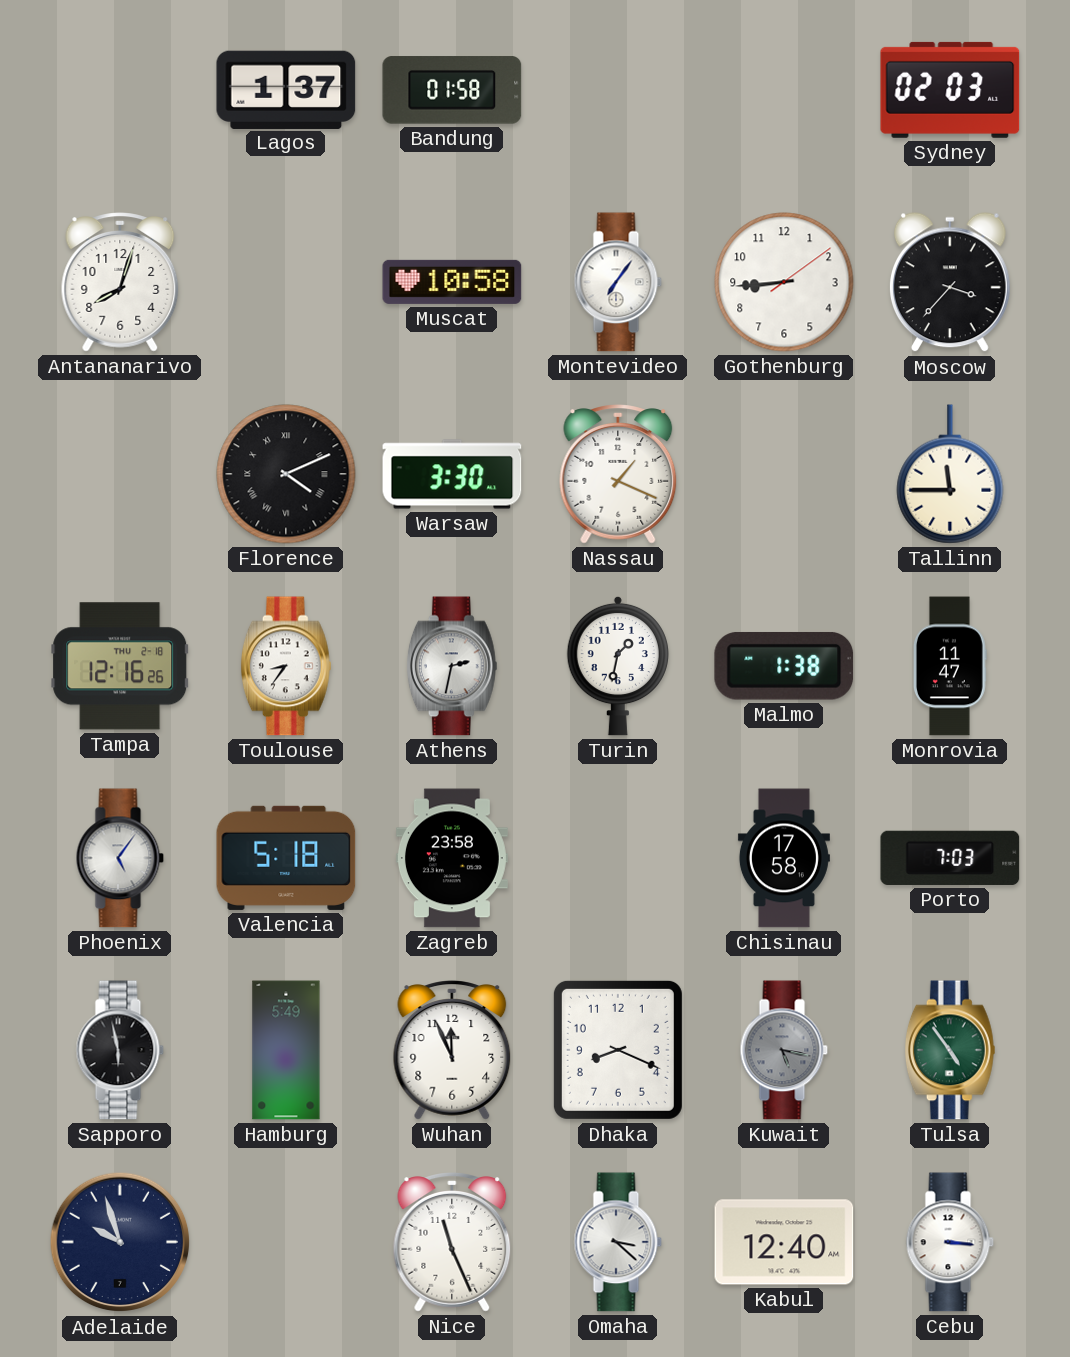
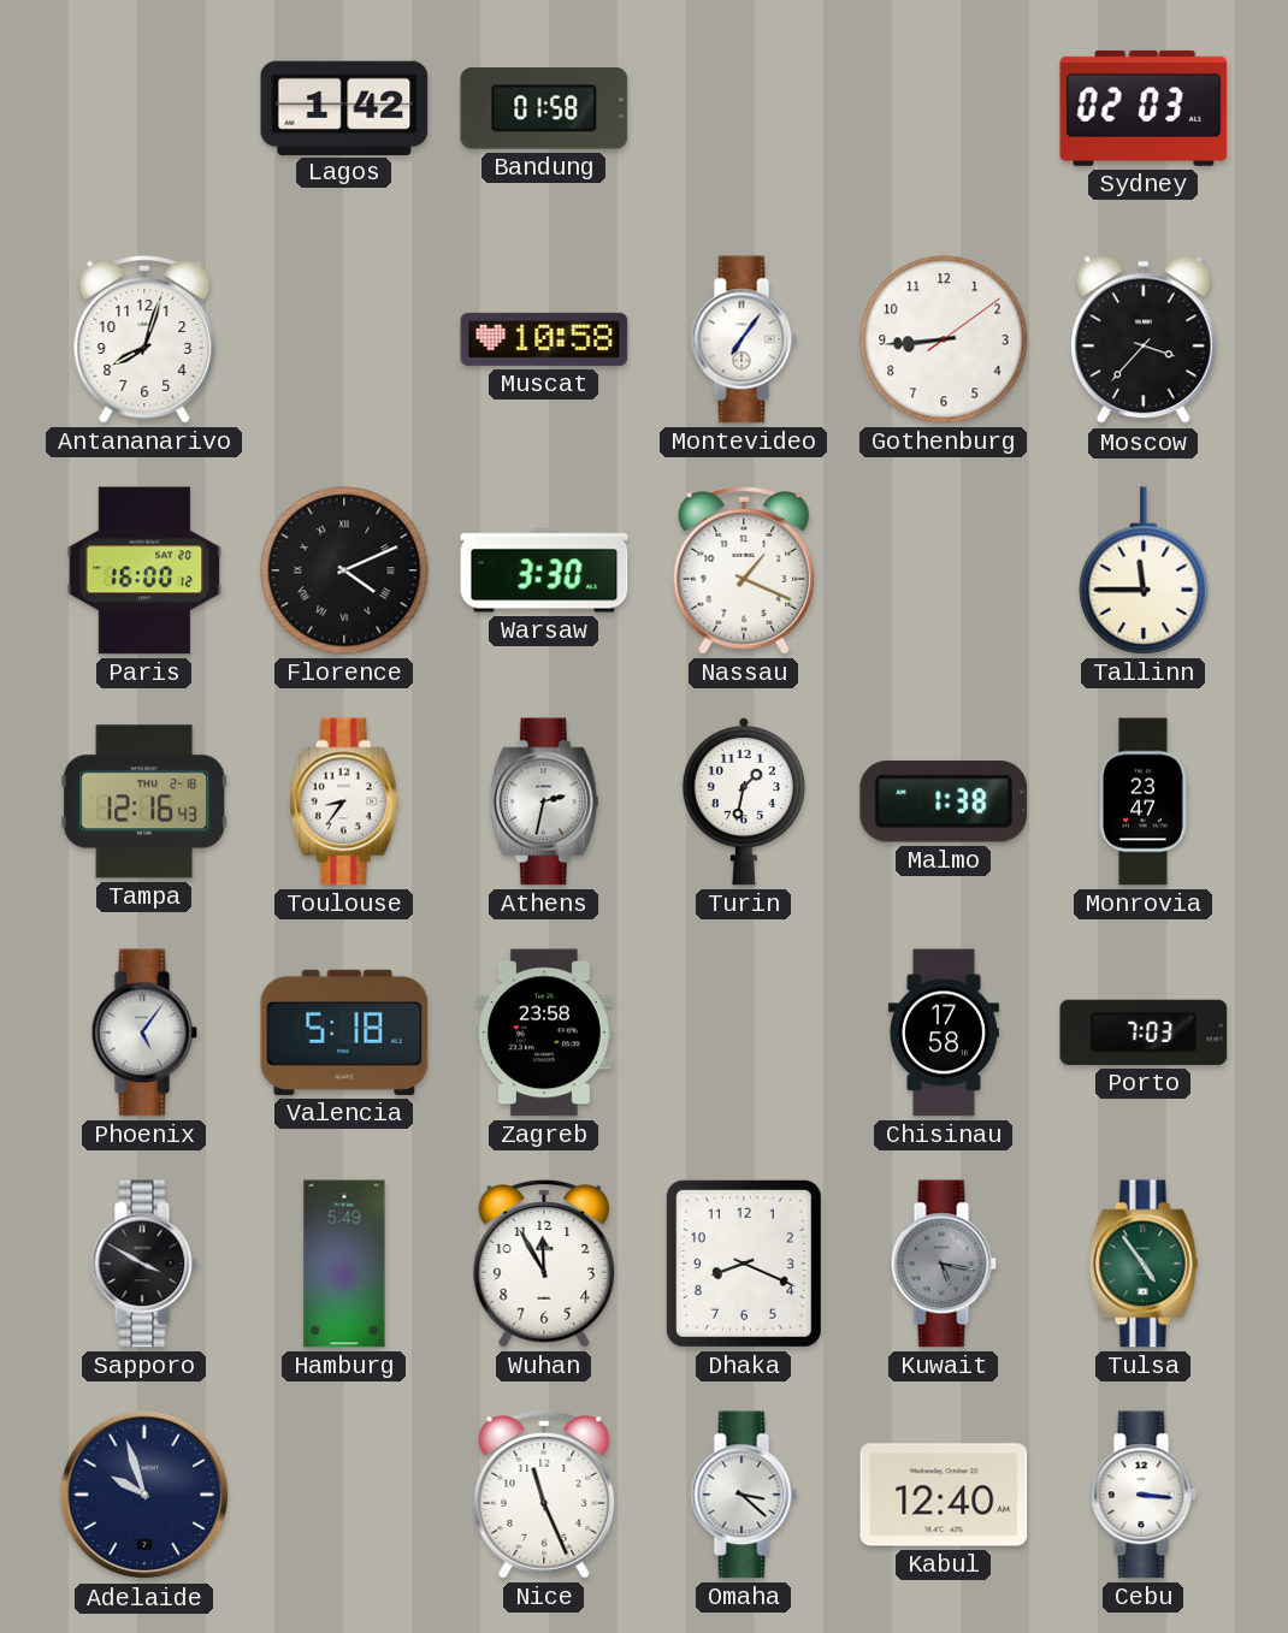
Lagos: 1:37 -> 1:42
Paris: none -> 16:00
Tampa: 12:16:26 -> 12:16:43
Monrovia: 11:47 -> 23:47
Sapporo: 5:58 -> 3:50
Wuhan: 11:56 -> 11:55
